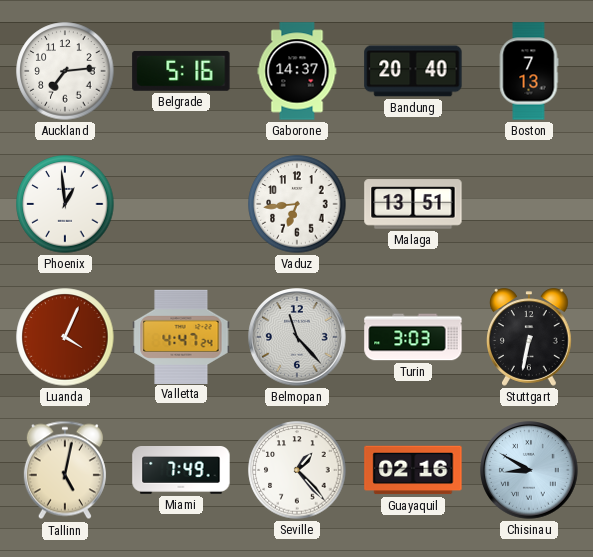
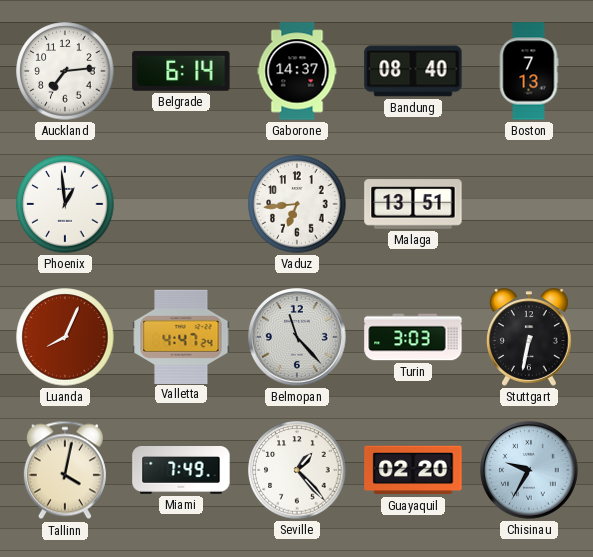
Belgrade: 5:16 -> 6:14
Bandung: 20:40 -> 08:40
Luanda: 4:04 -> 8:04
Tallinn: 5:02 -> 4:02
Guayaquil: 02:16 -> 02:20
Chisinau: 8:50 -> 9:35
